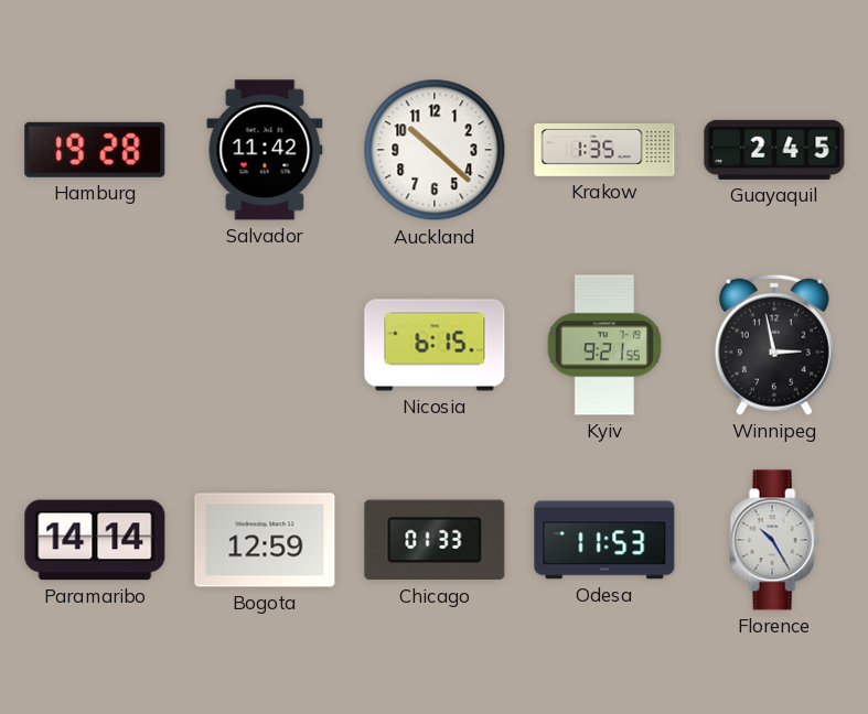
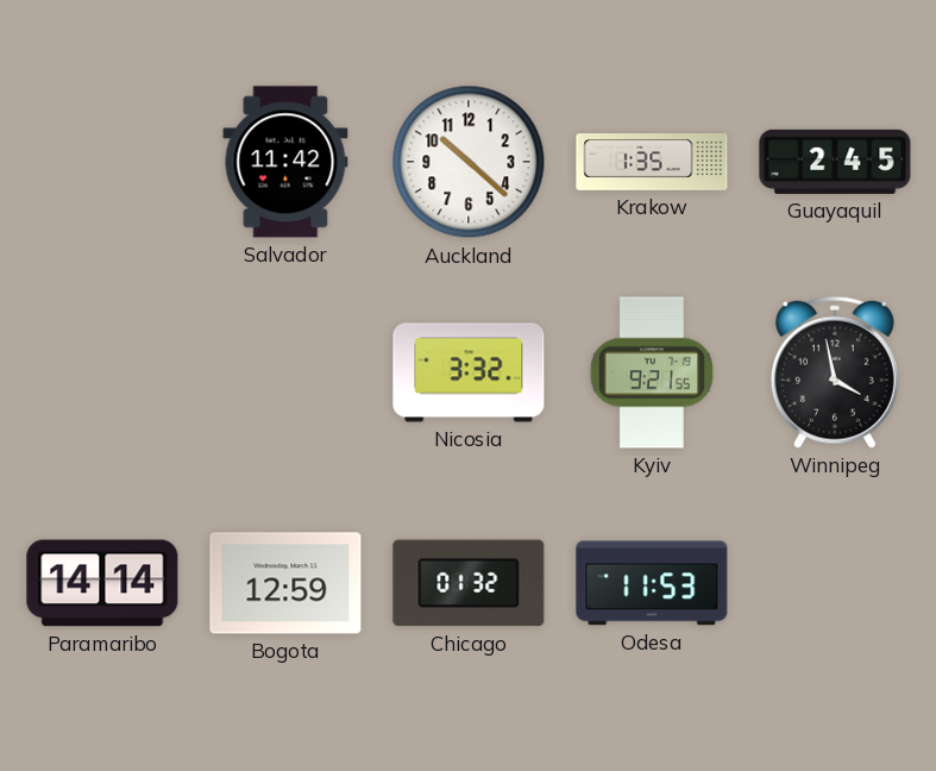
Hamburg: 19:28 -> none
Nicosia: 6:15 -> 3:32
Winnipeg: 2:58 -> 3:58
Chicago: 01:33 -> 01:32
Florence: 10:25 -> none
